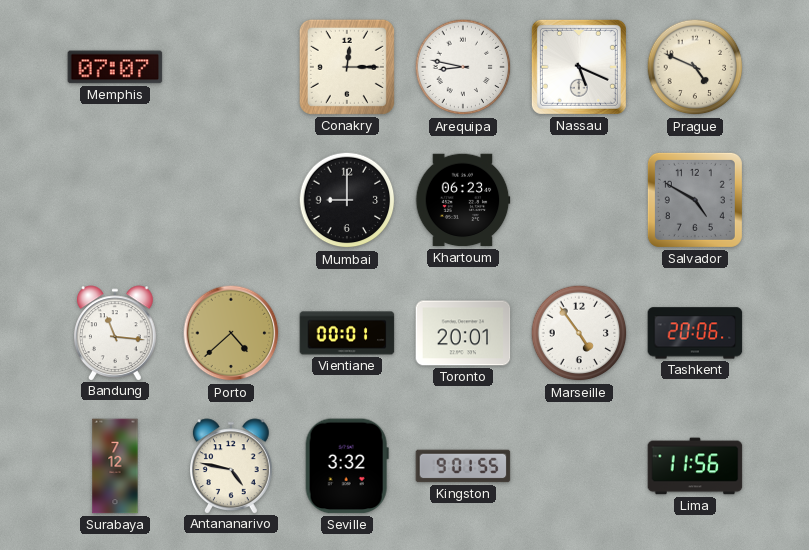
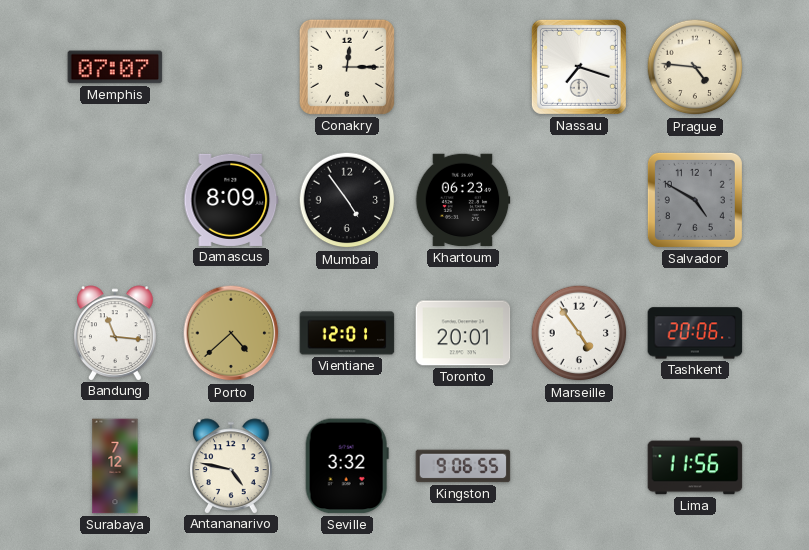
Arequipa: 8:47 -> none
Nassau: 5:19 -> 7:18
Prague: 4:49 -> 4:46
Damascus: none -> 8:09
Mumbai: 9:00 -> 4:54
Vientiane: 00:01 -> 12:01
Kingston: 9:01 -> 9:06
